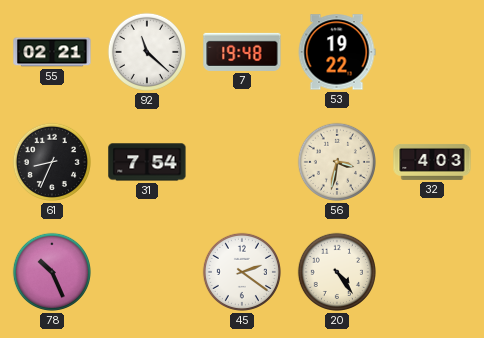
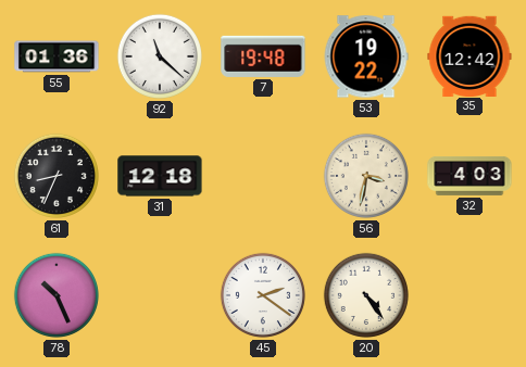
55: 02:21 -> 01:36
35: none -> 12:42
31: 7:54 -> 12:18
